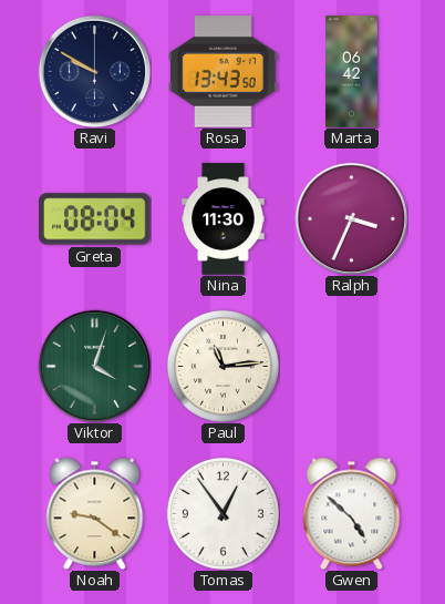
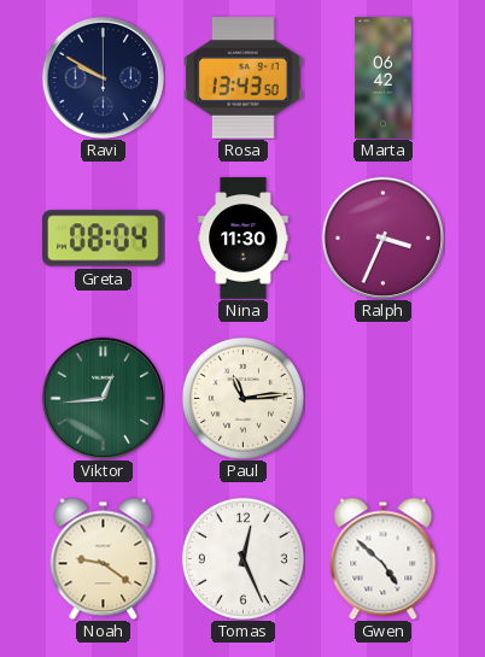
Viktor: 4:03 -> 12:44
Tomas: 12:54 -> 12:26
